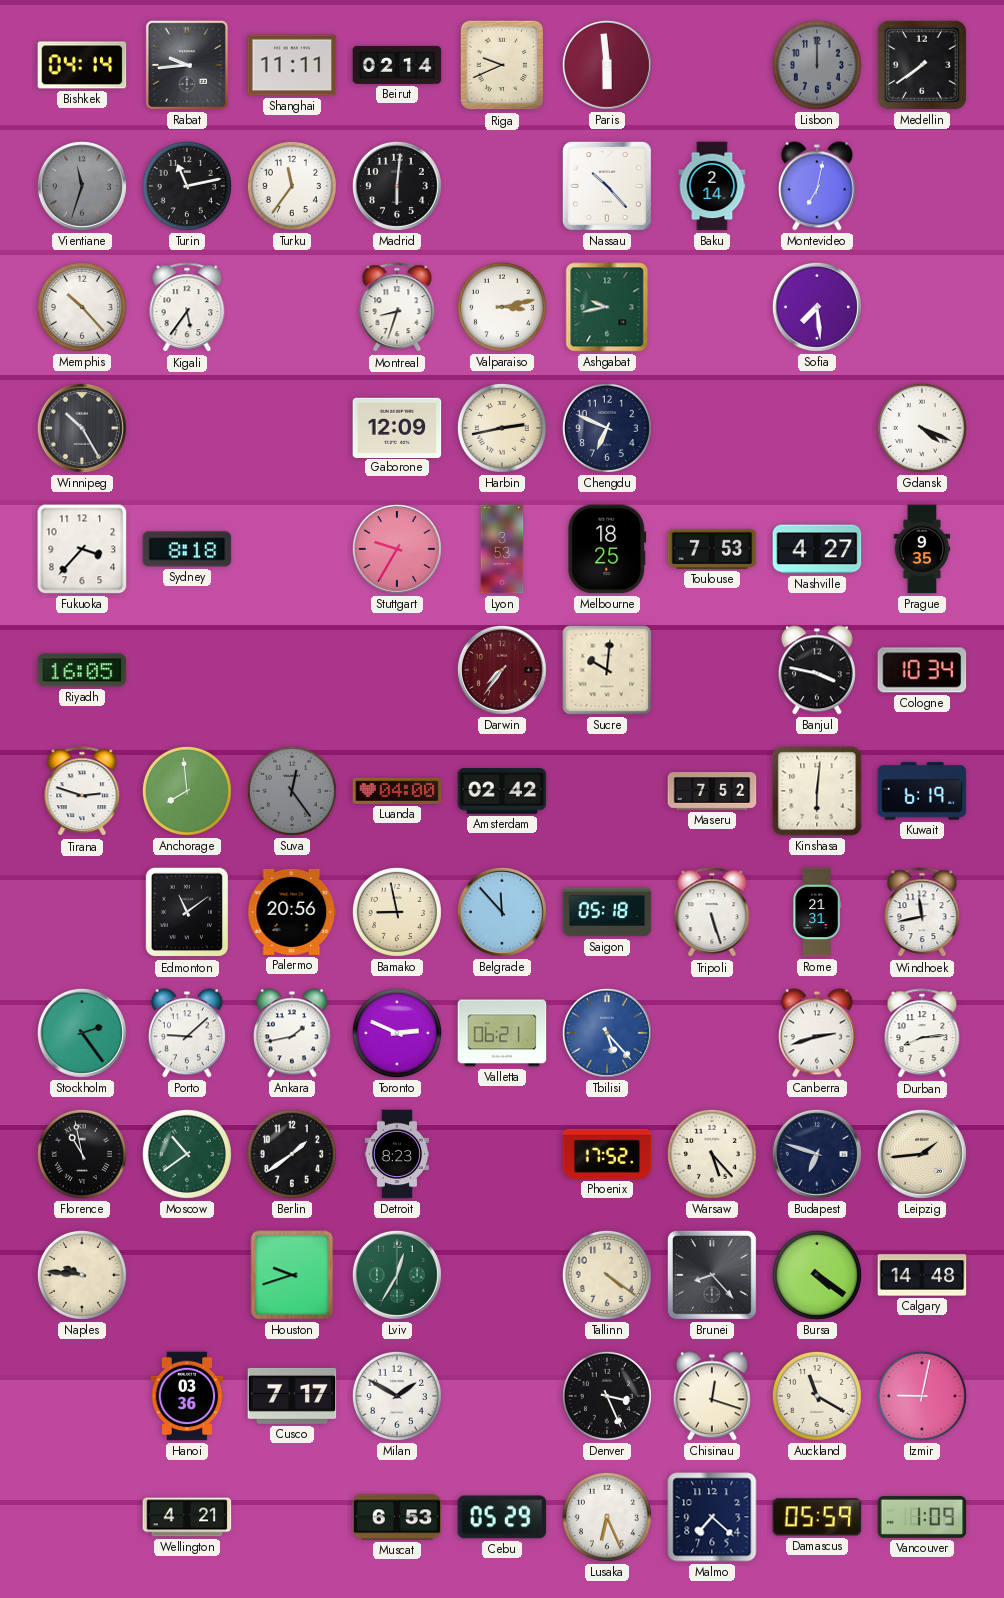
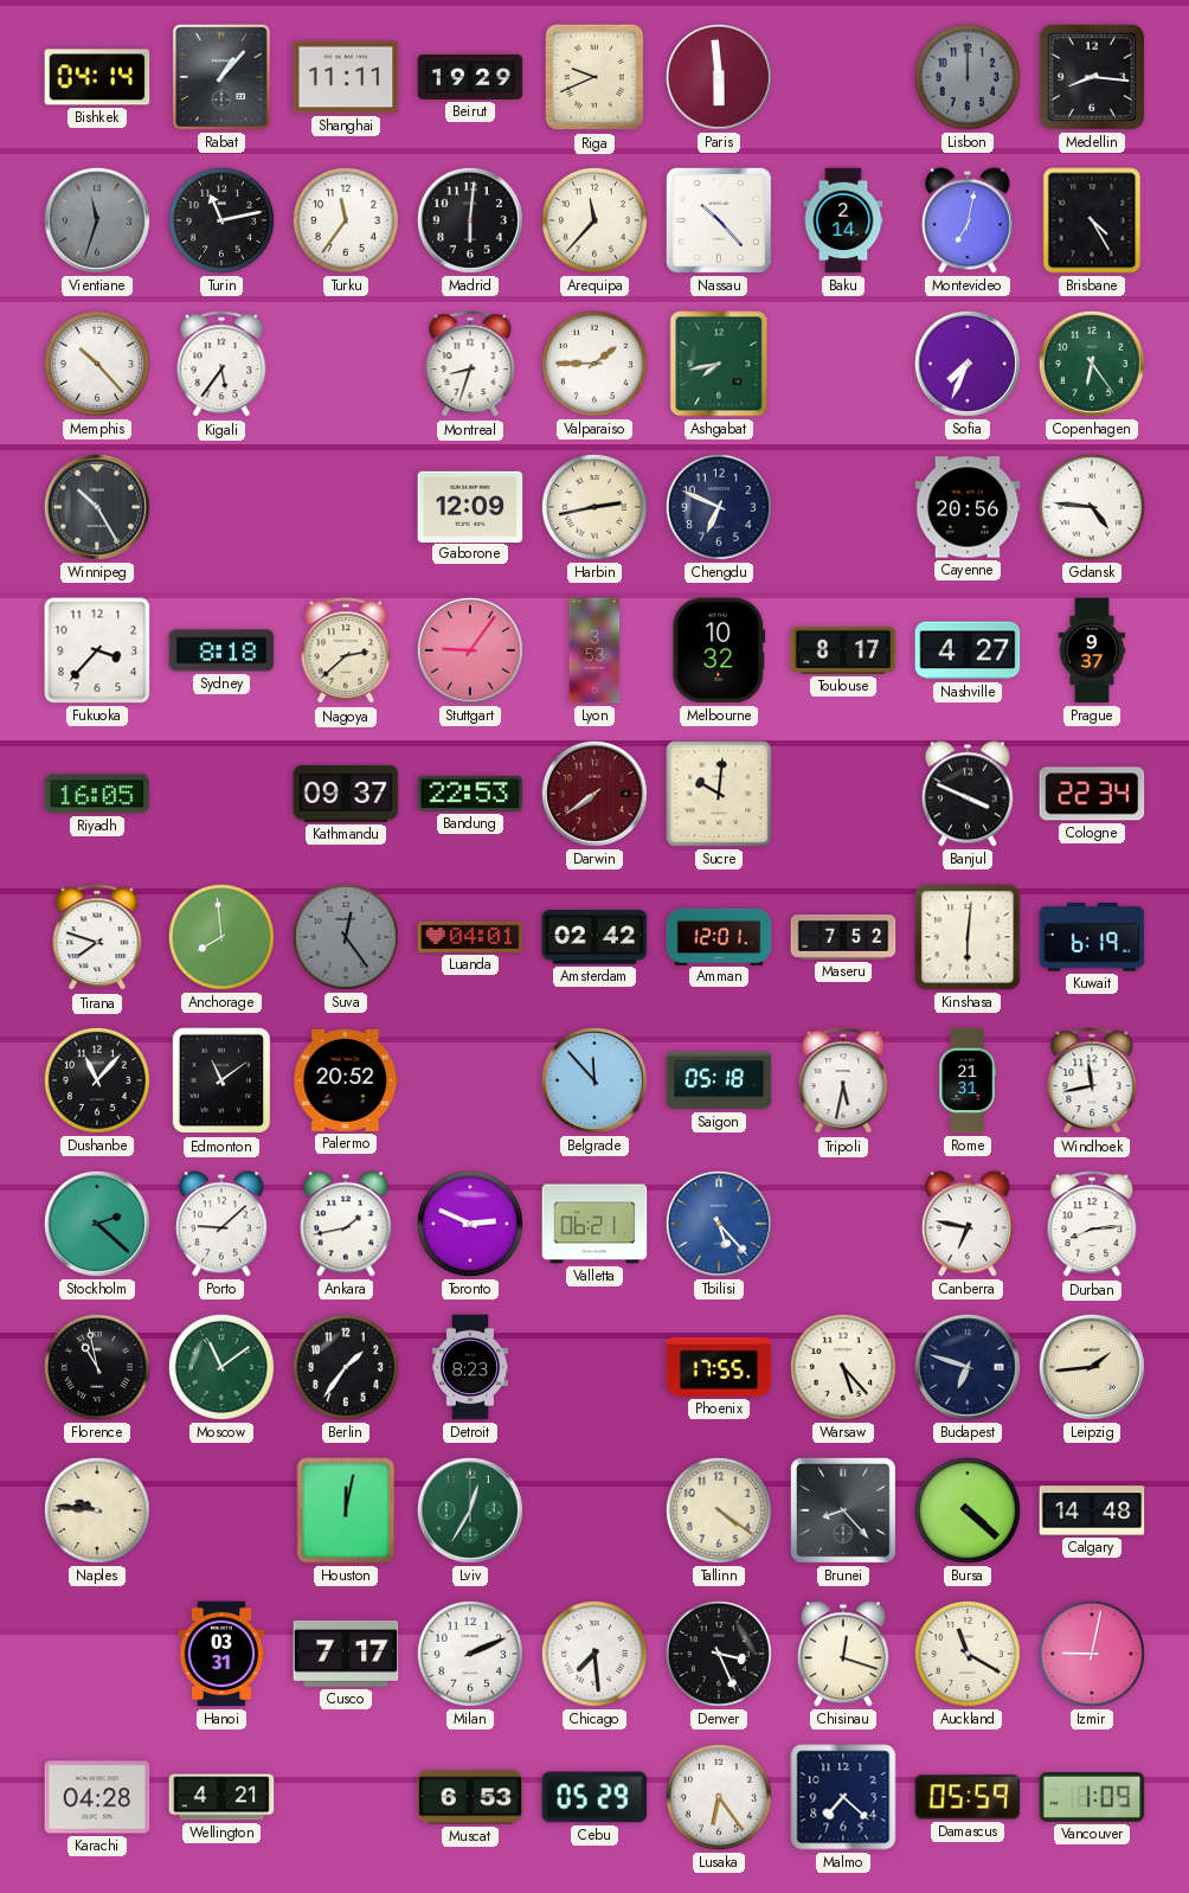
Rabat: 9:44 -> 1:07
Beirut: 02:14 -> 19:29
Medellin: 7:39 -> 8:16
Arequipa: none -> 11:37
Brisbane: none -> 4:25
Valparaiso: 3:13 -> 1:45
Ashgabat: 9:43 -> 7:43
Sofia: 7:29 -> 7:34
Copenhagen: none -> 6:24
Cayenne: none -> 20:56
Gdansk: 4:19 -> 4:46
Nagoya: none -> 2:38
Stuttgart: 9:35 -> 9:06
Melbourne: 18:25 -> 10:32
Toulouse: 7:53 -> 8:17
Prague: 9:35 -> 9:37
Kathmandu: none -> 09:37
Bandung: none -> 22:53
Darwin: 7:36 -> 7:39
Banjul: 3:47 -> 3:49
Cologne: 10:34 -> 22:34
Tirana: 2:48 -> 7:48
Luanda: 04:00 -> 04:01
Amman: none -> 12:01
Dushanbe: none -> 11:07
Palermo: 20:56 -> 20:52
Bamako: 8:58 -> none
Tripoli: 5:27 -> 5:32
Stockholm: 2:24 -> 2:22
Canberra: 2:42 -> 6:47
Moscow: 10:39 -> 11:09
Berlin: 1:39 -> 1:36
Phoenix: 17:52 -> 17:55
Houston: 9:42 -> 12:02
Bursa: 4:21 -> 4:22
Hanoi: 03:36 -> 03:31
Milan: 1:50 -> 2:11
Chicago: none -> 7:29
Karachi: none -> 04:28
Lusaka: 6:26 -> 6:24
